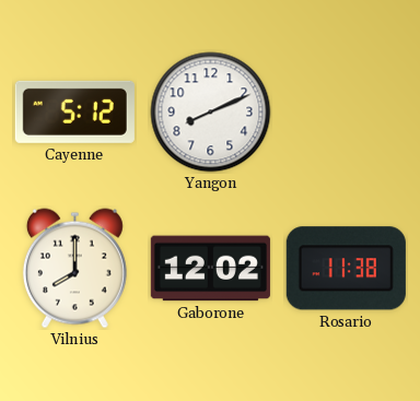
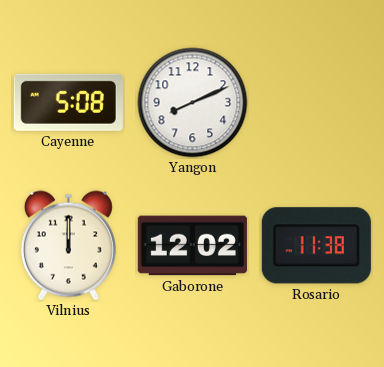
Cayenne: 5:12 -> 5:08
Vilnius: 8:00 -> 12:00
